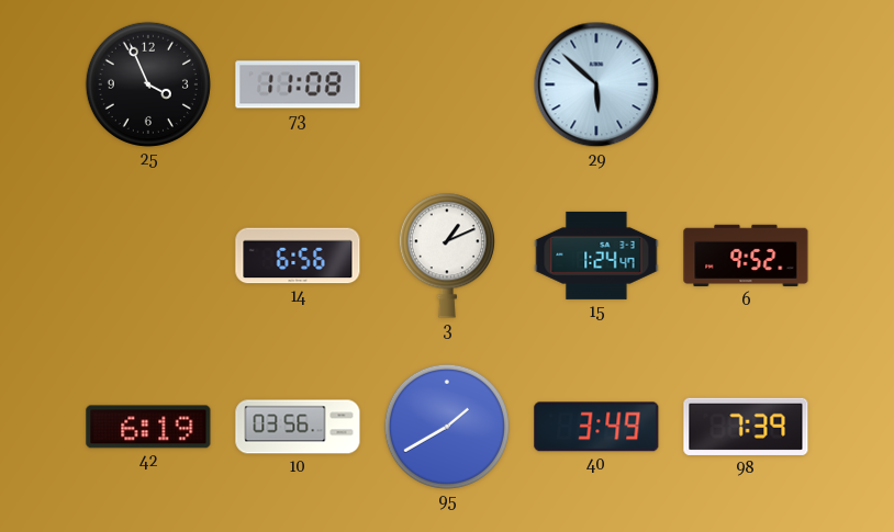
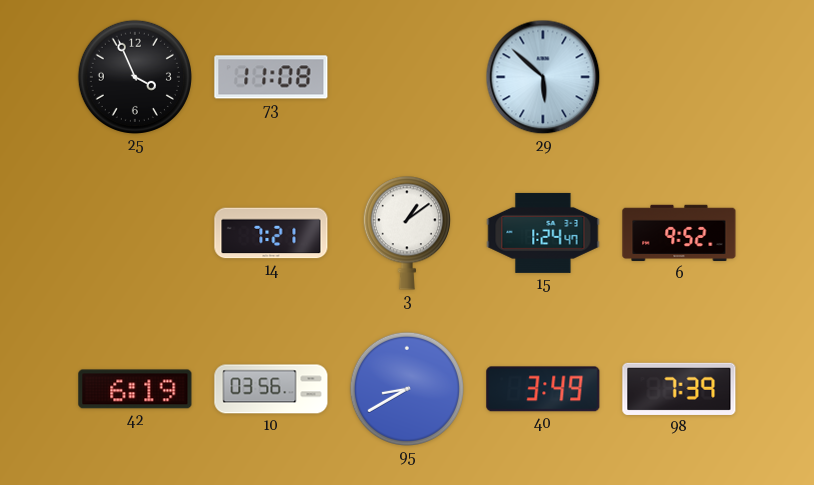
14: 6:56 -> 7:21
3: 1:11 -> 1:09
95: 1:40 -> 8:40
